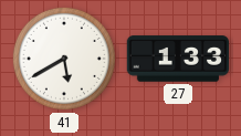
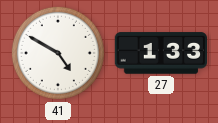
41: 5:40 -> 4:50
